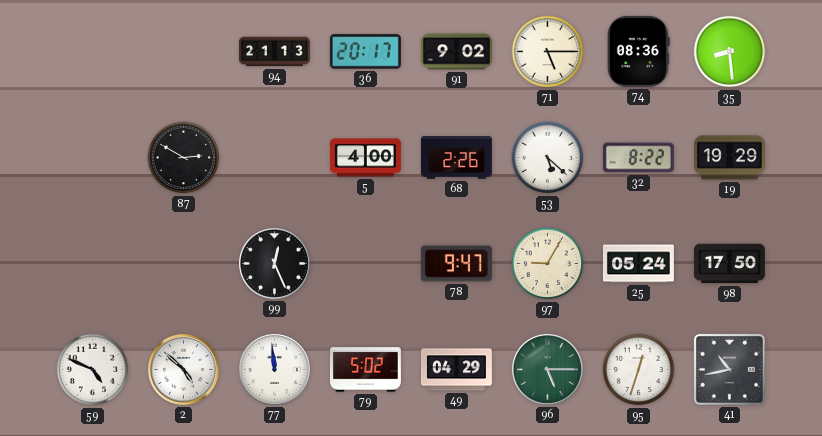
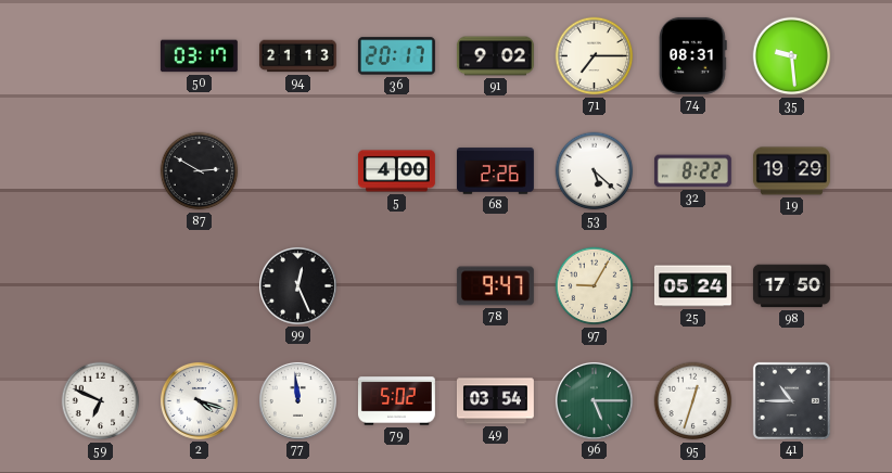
50: none -> 03:17
71: 5:15 -> 7:15
74: 08:36 -> 08:31
35: 8:29 -> 9:29
59: 4:49 -> 6:49
2: 4:52 -> 4:18
49: 04:29 -> 03:54
41: 10:43 -> 10:45
